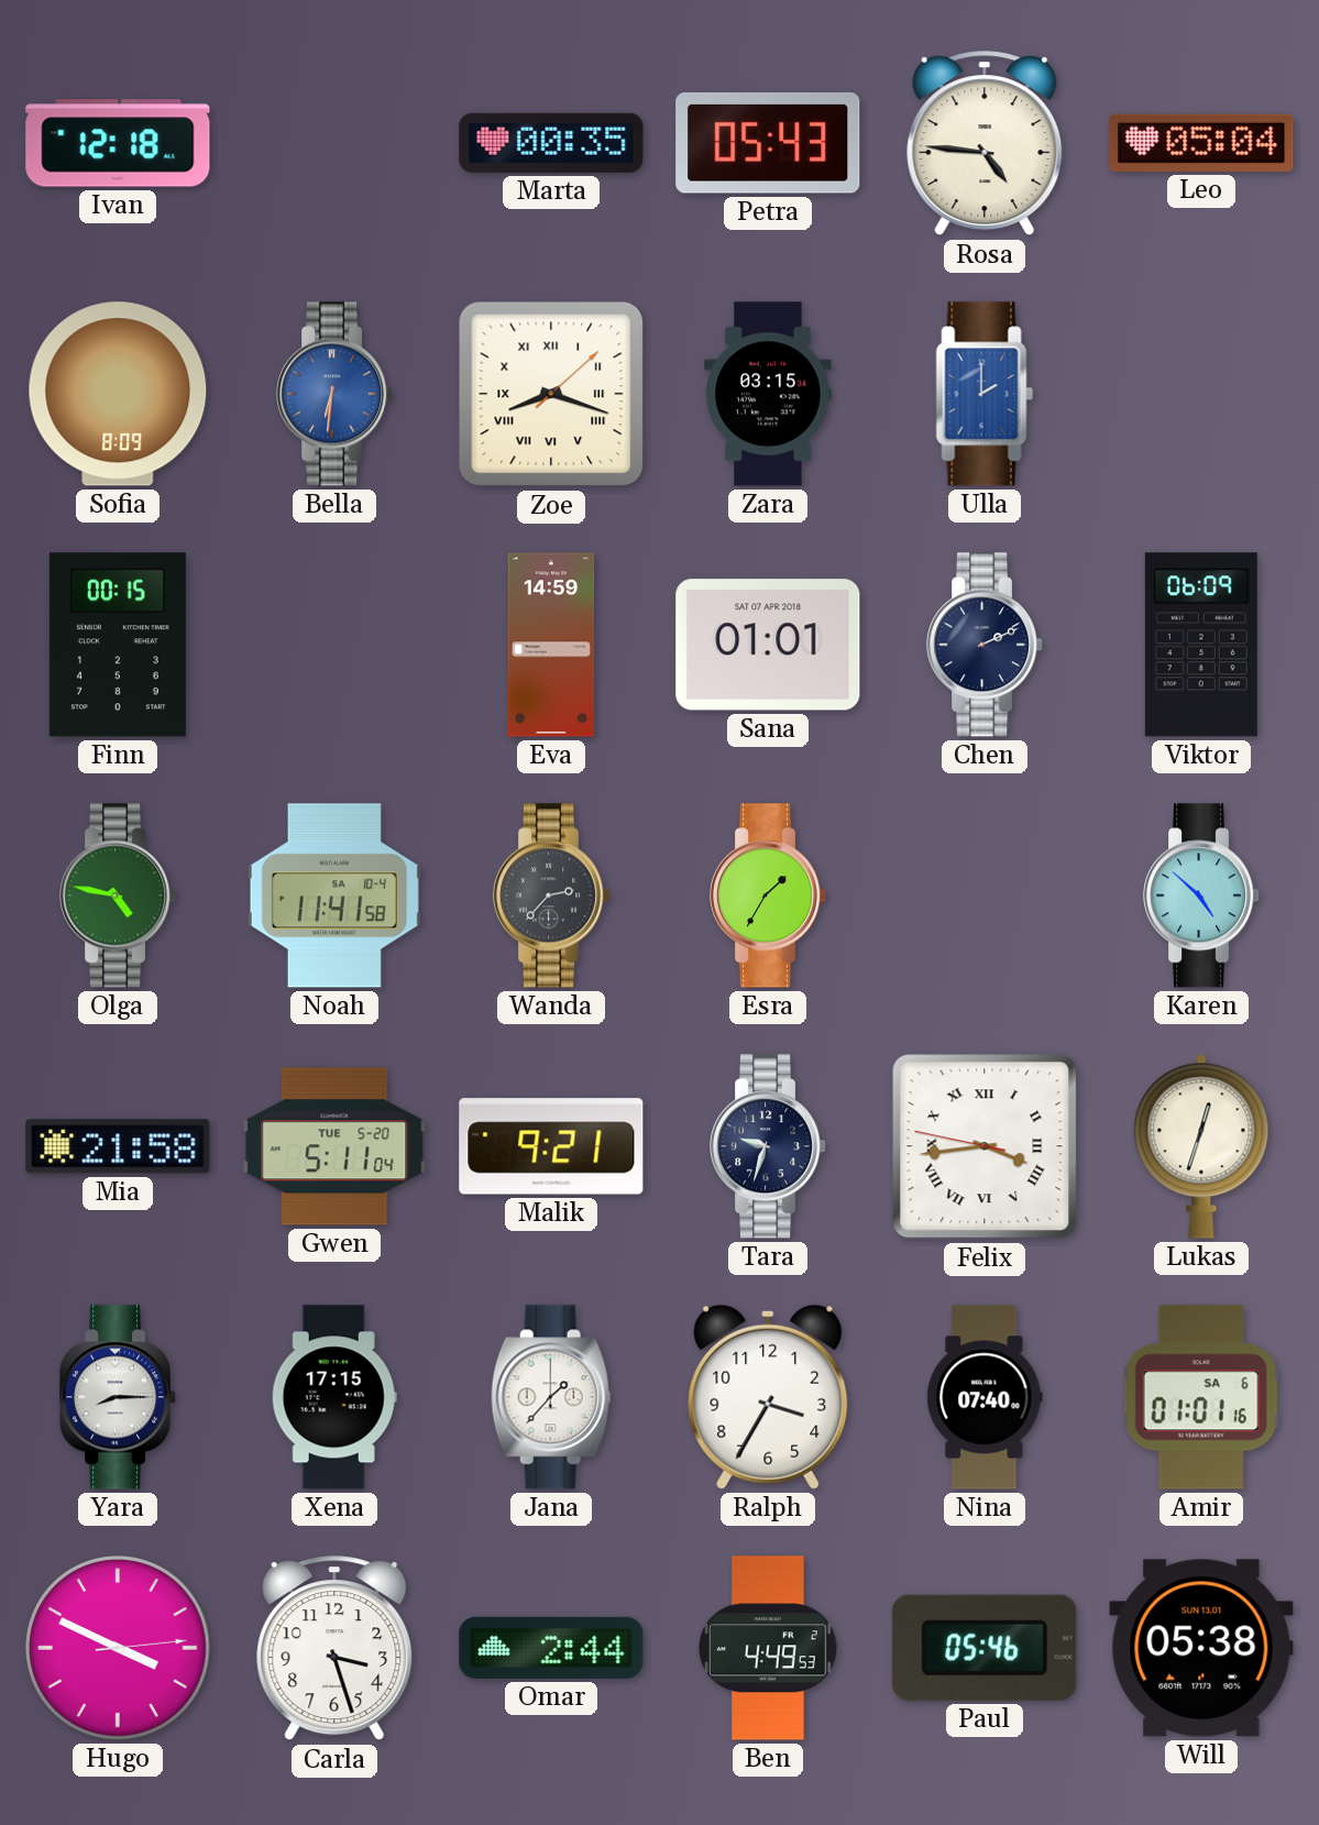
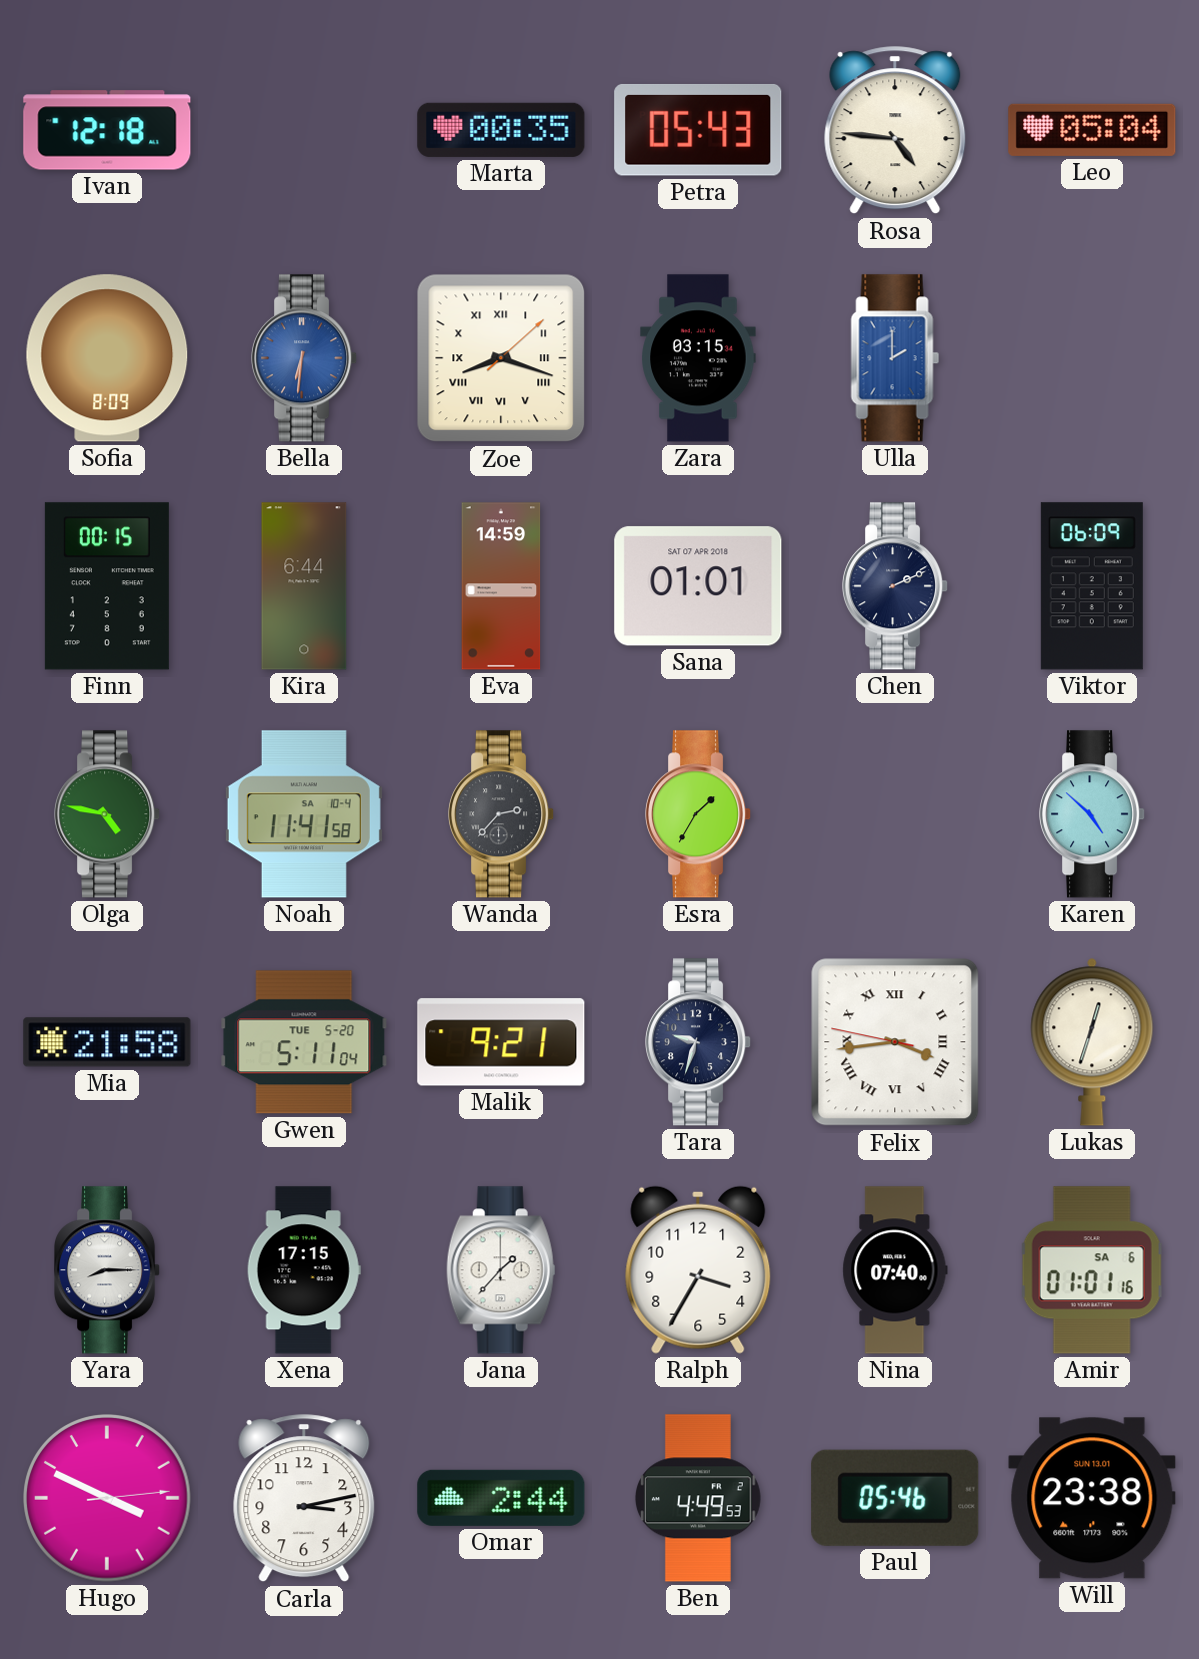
Kira: none -> 6:44
Carla: 3:27 -> 3:13
Will: 05:38 -> 23:38
